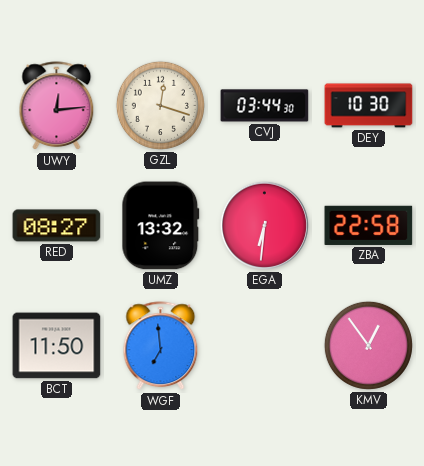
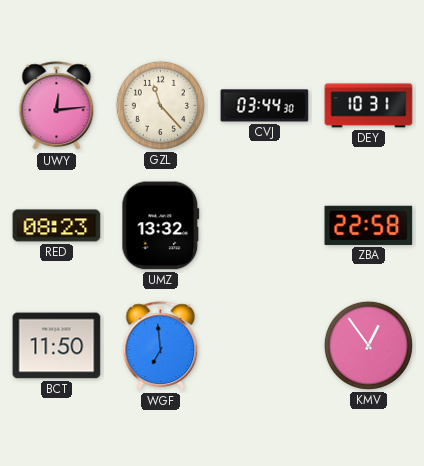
GZL: 12:18 -> 11:23
DEY: 10:30 -> 10:31
RED: 08:27 -> 08:23
EGA: 6:31 -> none
